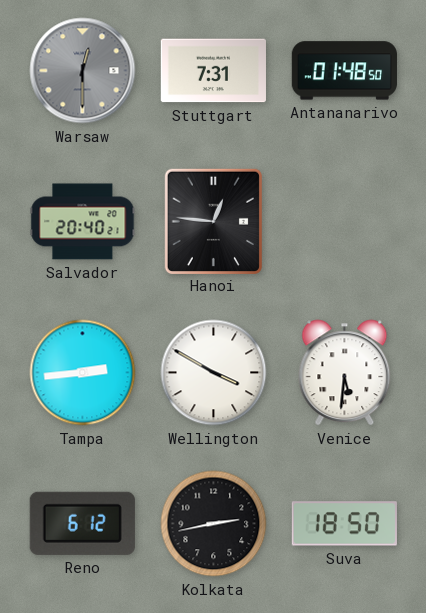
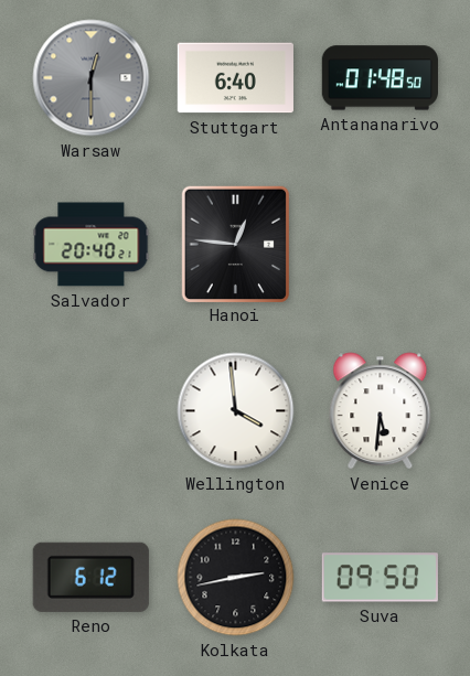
Stuttgart: 7:31 -> 6:40
Tampa: 2:44 -> none
Wellington: 3:50 -> 3:59
Suva: 18:50 -> 09:50
